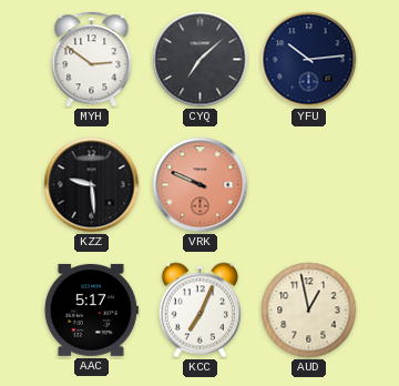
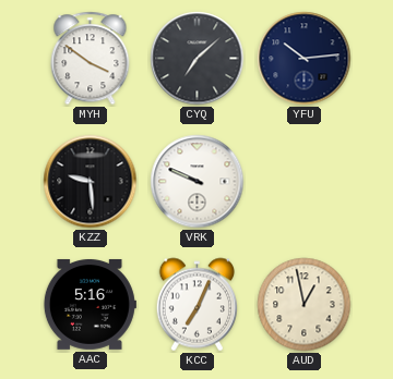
MYH: 2:51 -> 3:51
VRK dial: salmon -> white
AAC: 5:17 -> 5:16
